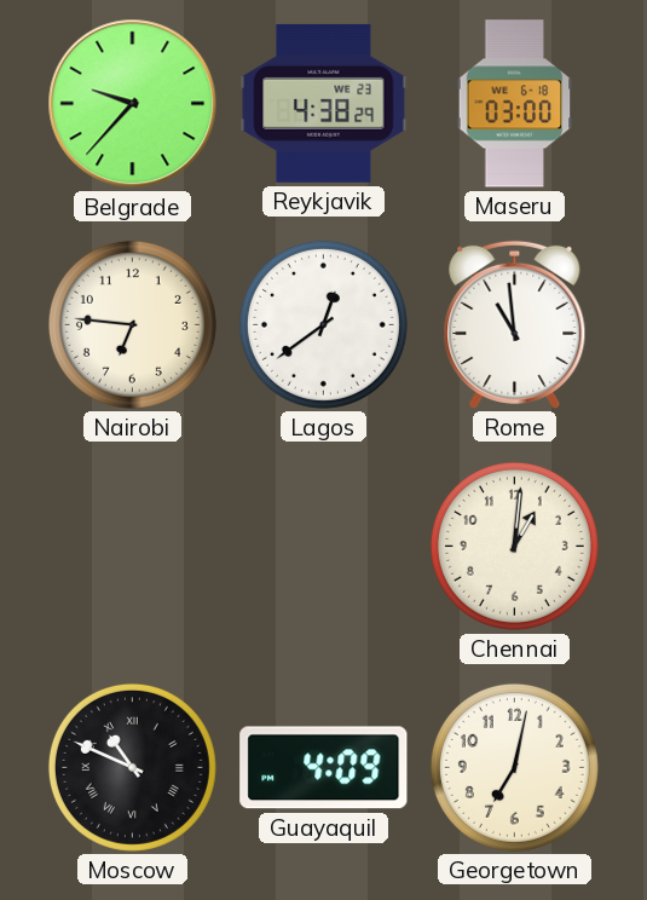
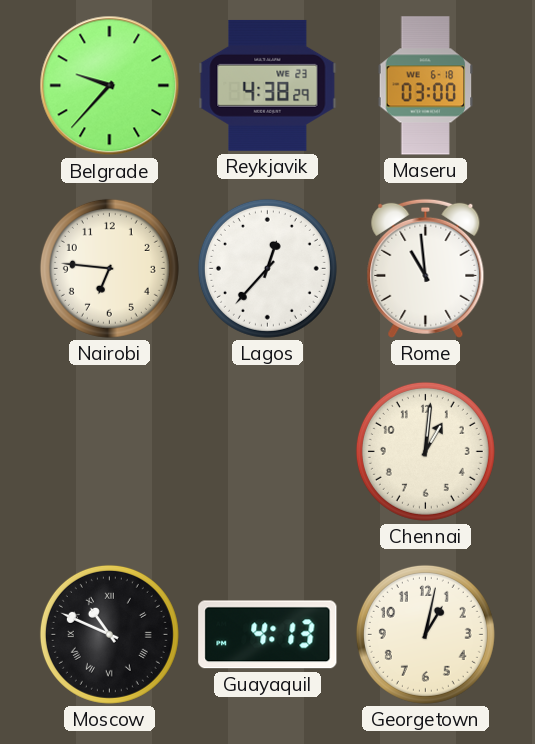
Lagos: 12:39 -> 12:37
Guayaquil: 4:09 -> 4:13
Georgetown: 7:02 -> 1:02
